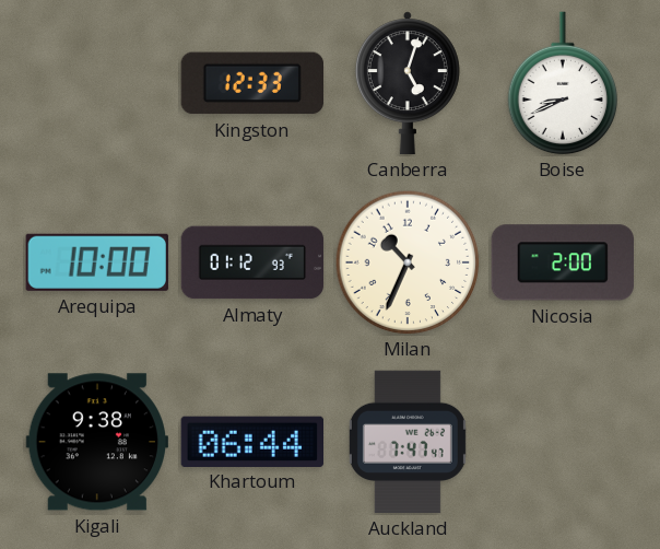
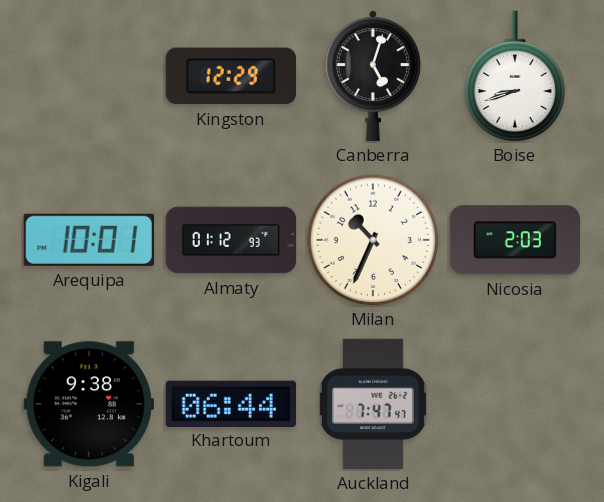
Kingston: 12:33 -> 12:29
Boise: 8:41 -> 8:42
Arequipa: 10:00 -> 10:01
Nicosia: 2:00 -> 2:03
